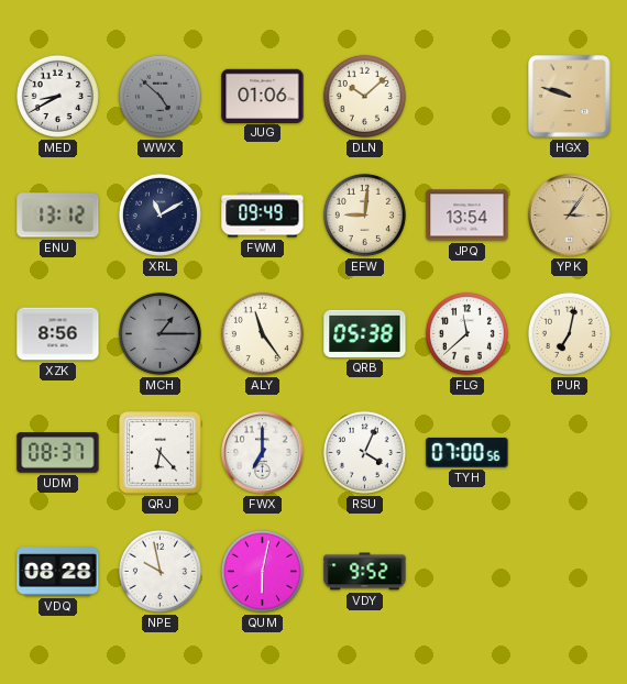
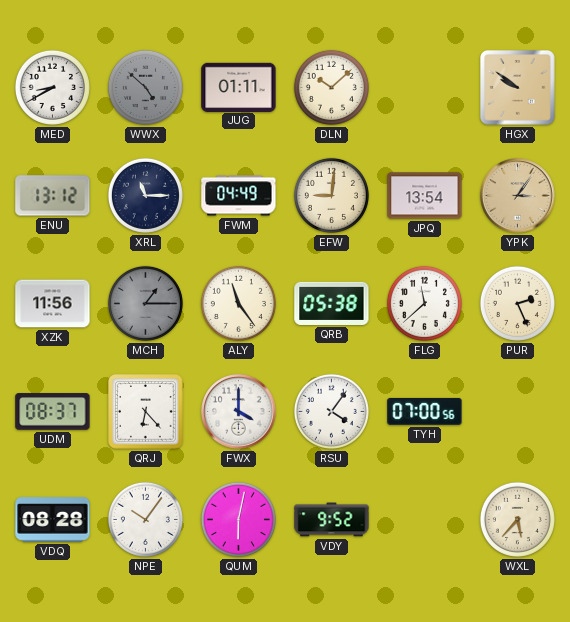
JUG: 01:06 -> 01:11
HGX: 9:48 -> 9:51
XRL: 11:10 -> 11:15
FWM: 09:49 -> 04:49
XZK: 8:56 -> 11:56
PUR: 7:02 -> 2:26
FWX: 7:00 -> 4:00
RSU: 4:04 -> 4:06
NPE: 9:58 -> 10:06
WXL: none -> 5:37
